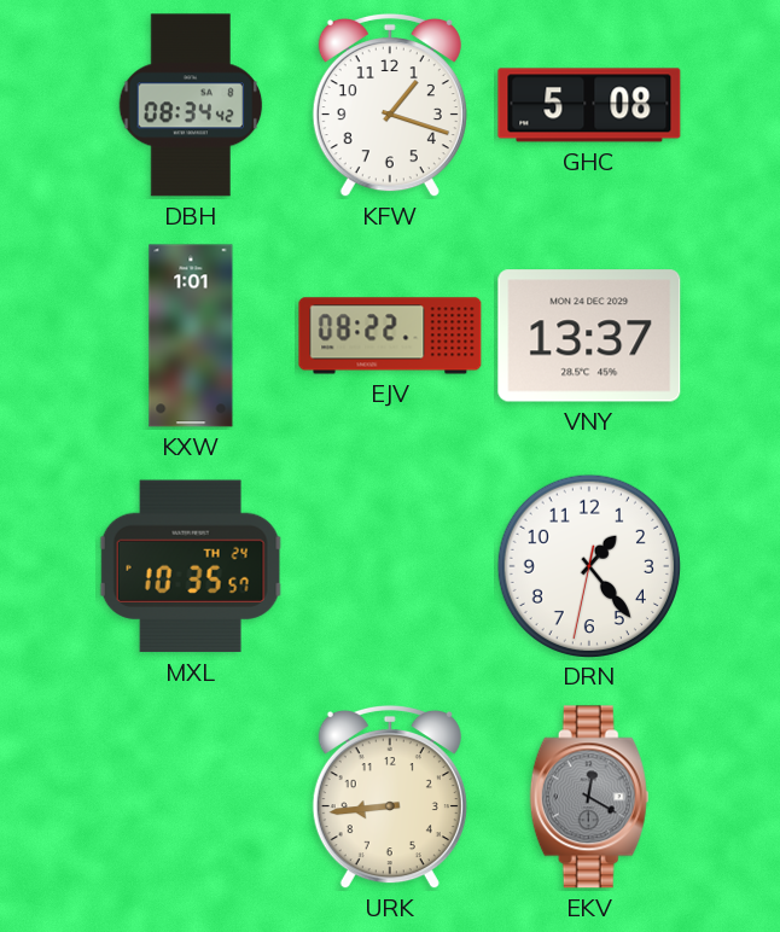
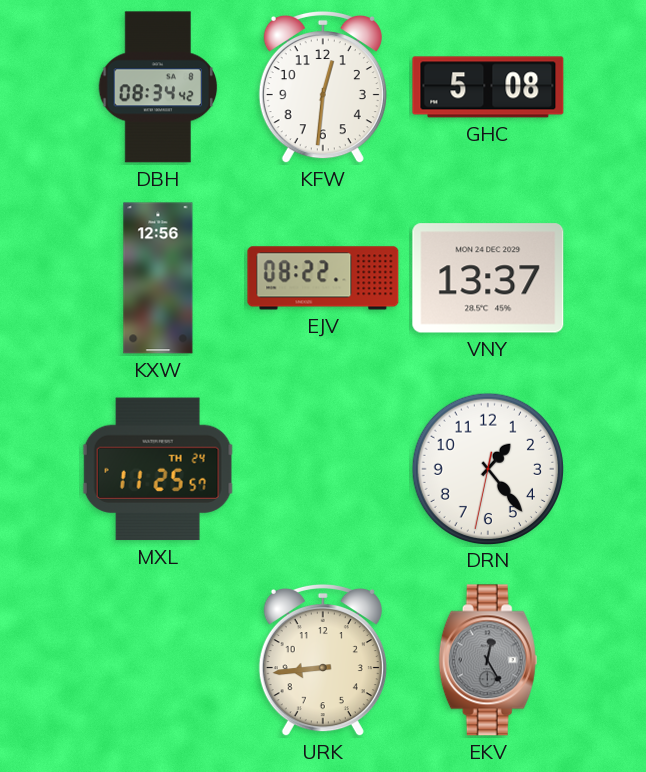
KFW: 1:18 -> 12:31
KXW: 1:01 -> 12:56
MXL: 10:35 -> 11:25
EKV: 12:20 -> 12:25
